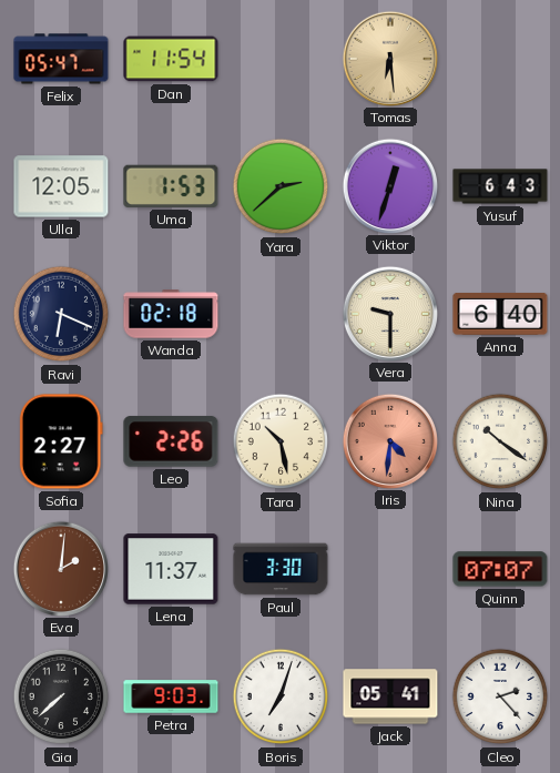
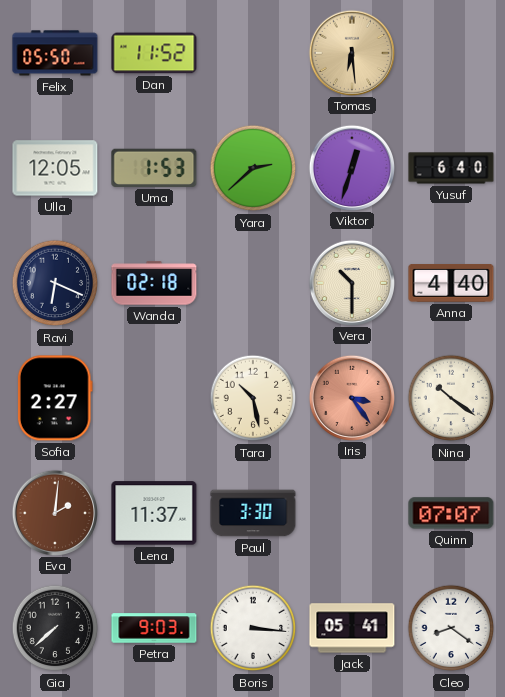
Felix: 05:47 -> 05:50
Dan: 11:54 -> 11:52
Yusuf: 6:43 -> 6:40
Vera: 9:30 -> 10:30
Anna: 6:40 -> 4:40
Leo: 2:26 -> none
Iris: 4:31 -> 3:24
Boris: 7:03 -> 3:16
Cleo: 2:23 -> 8:21
